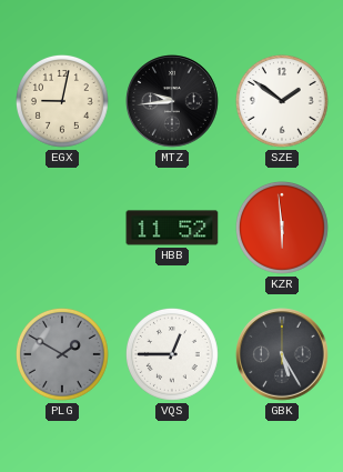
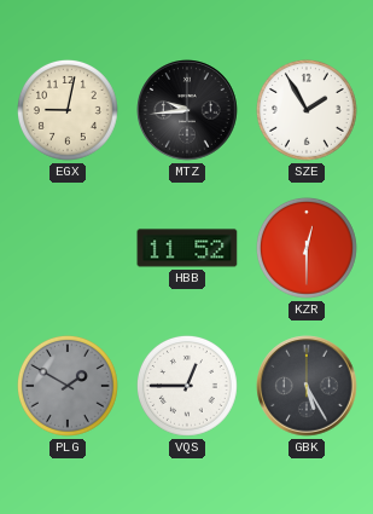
SZE: 1:51 -> 1:55
KZR: 5:59 -> 12:30
